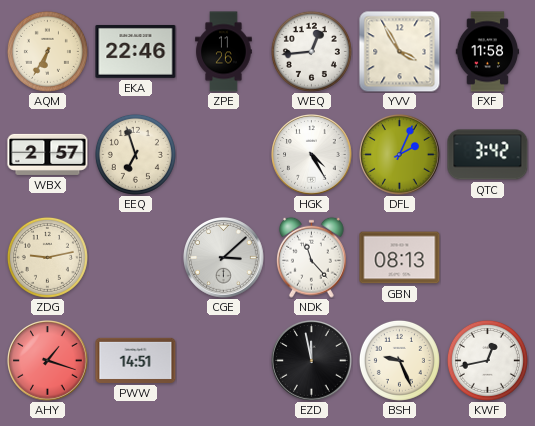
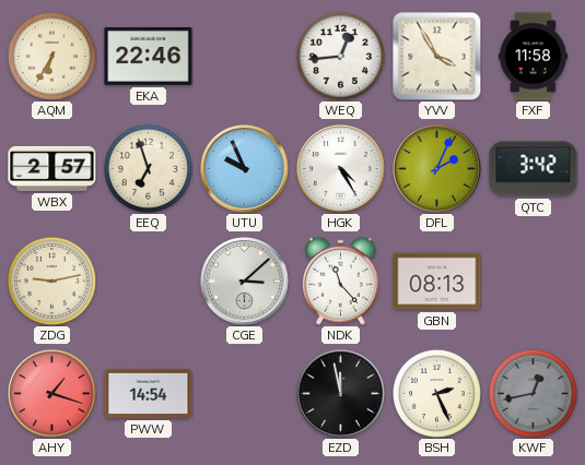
ZPE: 11:26 -> none
UTU: none -> 9:56
PWW: 14:51 -> 14:54
BSH: 9:26 -> 2:26
KWF dial: white -> grey
